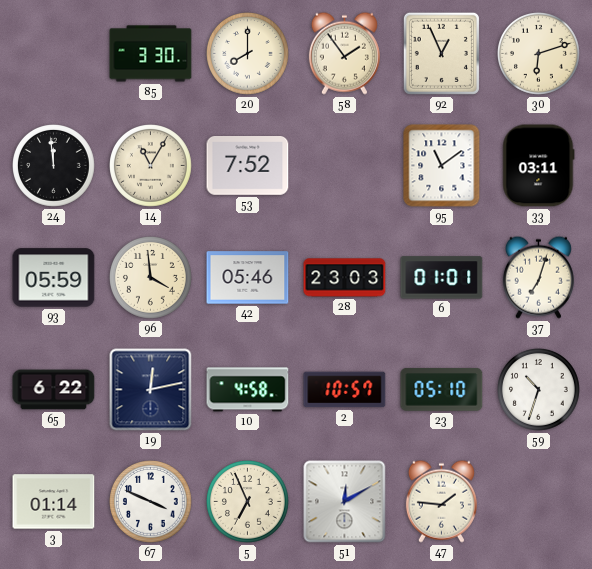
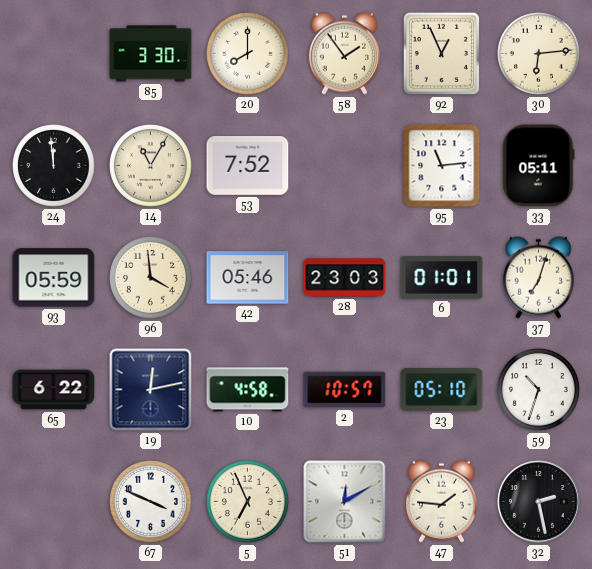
30: 6:12 -> 6:14
95: 11:09 -> 11:14
33: 03:11 -> 05:11
3: 01:14 -> none
32: none -> 2:28
